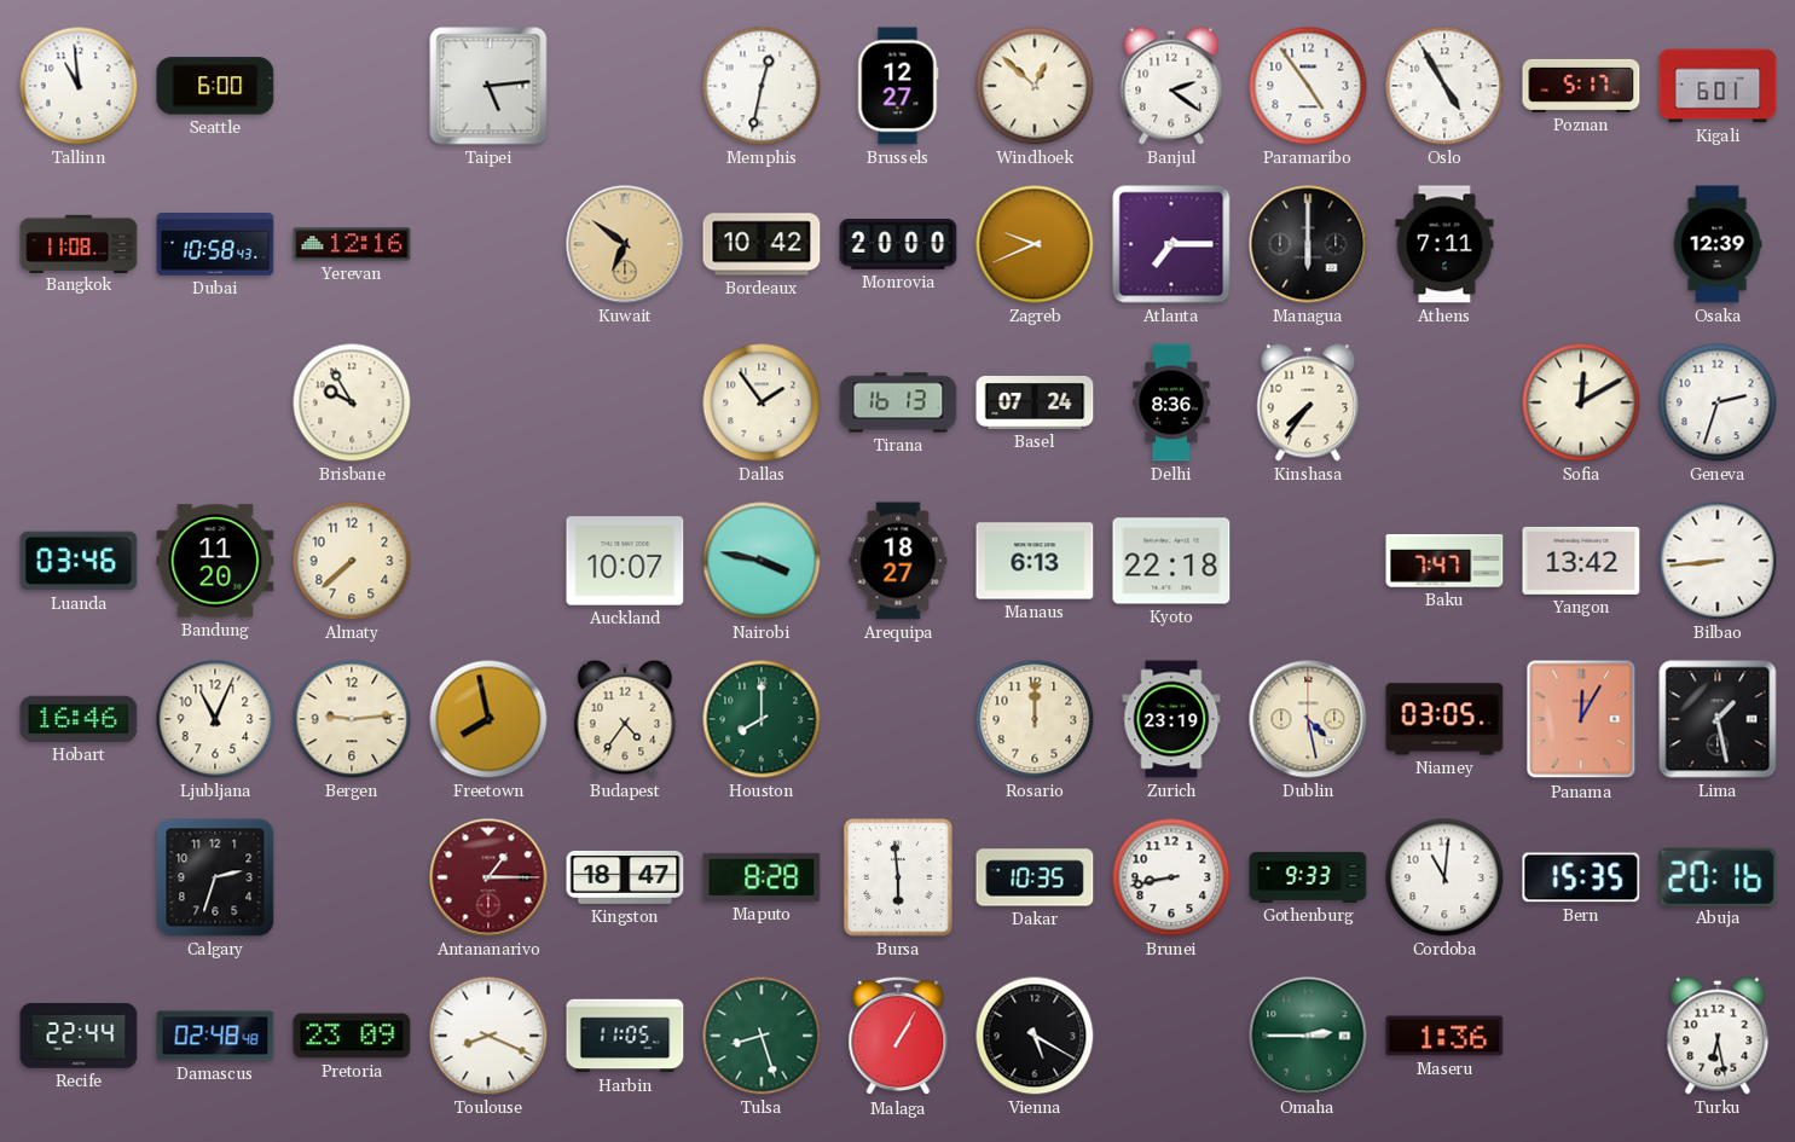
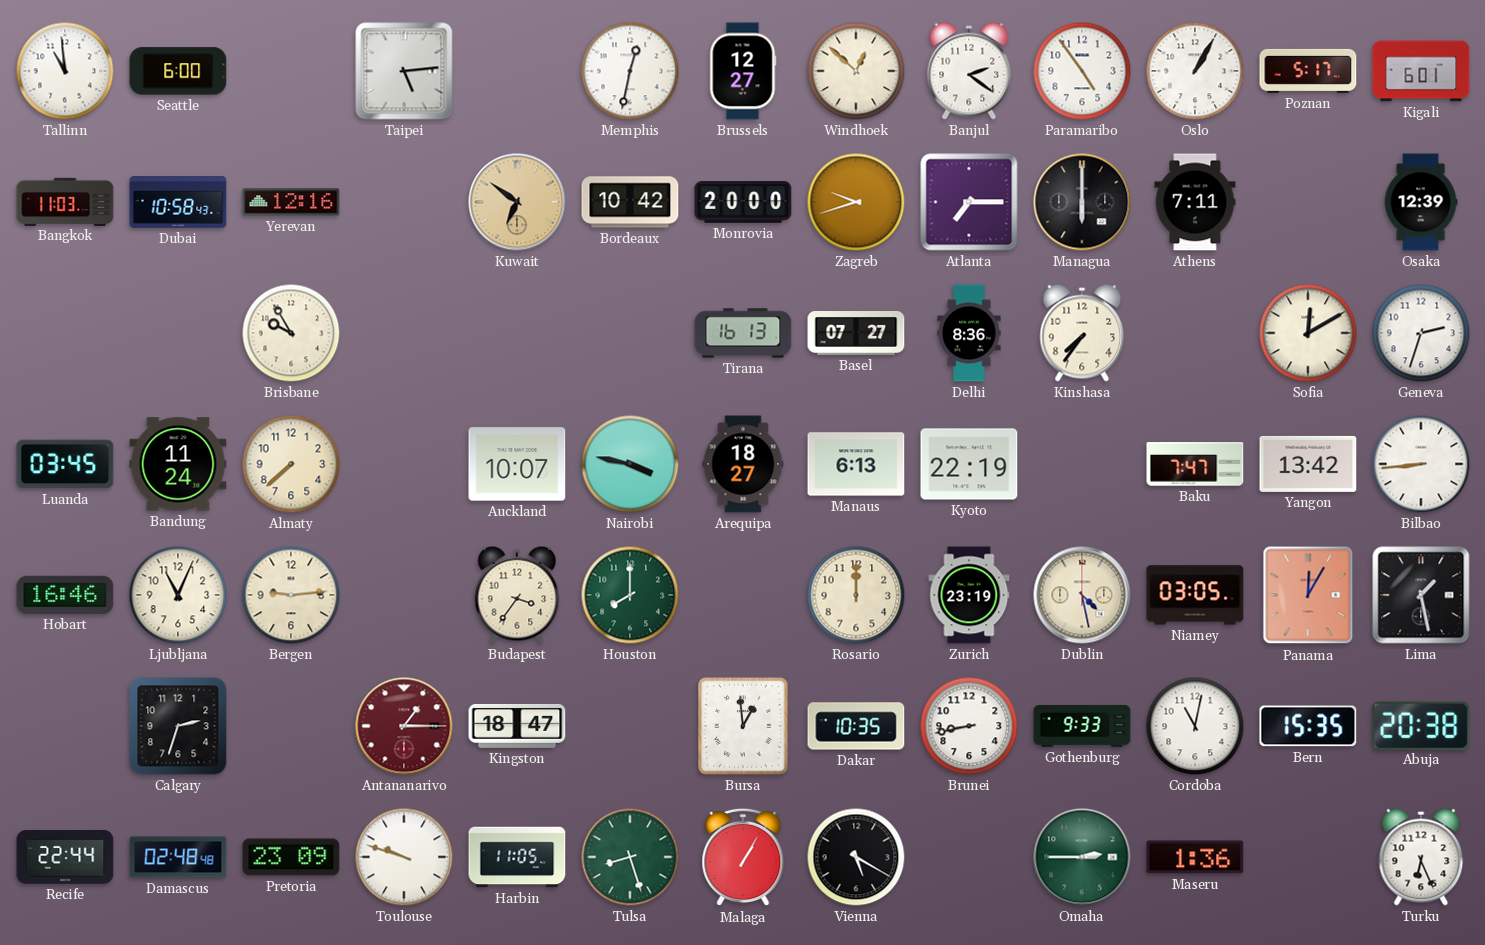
Oslo: 4:55 -> 1:05
Bangkok: 11:08 -> 11:03
Zagreb: 9:41 -> 9:42
Dallas: 1:54 -> none
Basel: 07:24 -> 07:27
Luanda: 03:46 -> 03:45
Bandung: 11:20 -> 11:24
Kyoto: 22:18 -> 22:19
Freetown: 7:58 -> none
Budapest: 4:36 -> 3:36
Maputo: 8:28 -> none
Bursa: 5:59 -> 12:59
Cordoba: 11:01 -> 11:02
Abuja: 20:16 -> 20:38
Toulouse: 8:19 -> 9:48
Turku: 6:28 -> 6:26
